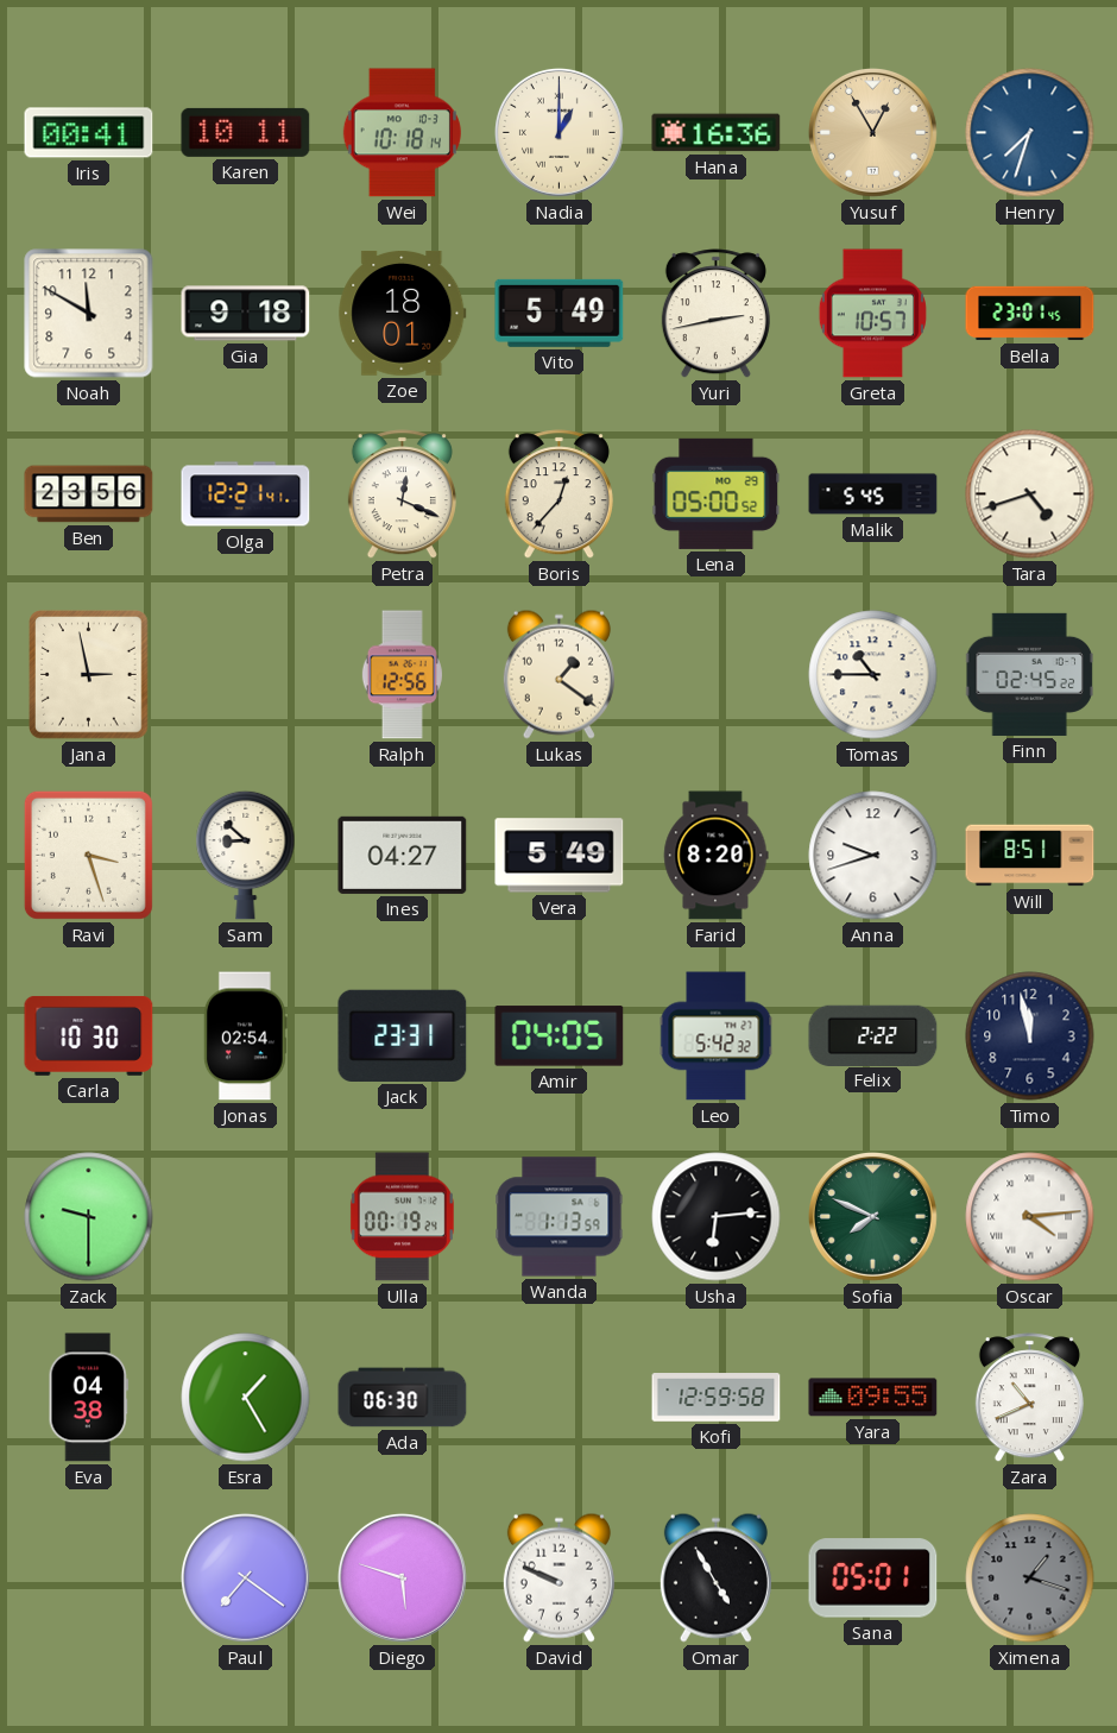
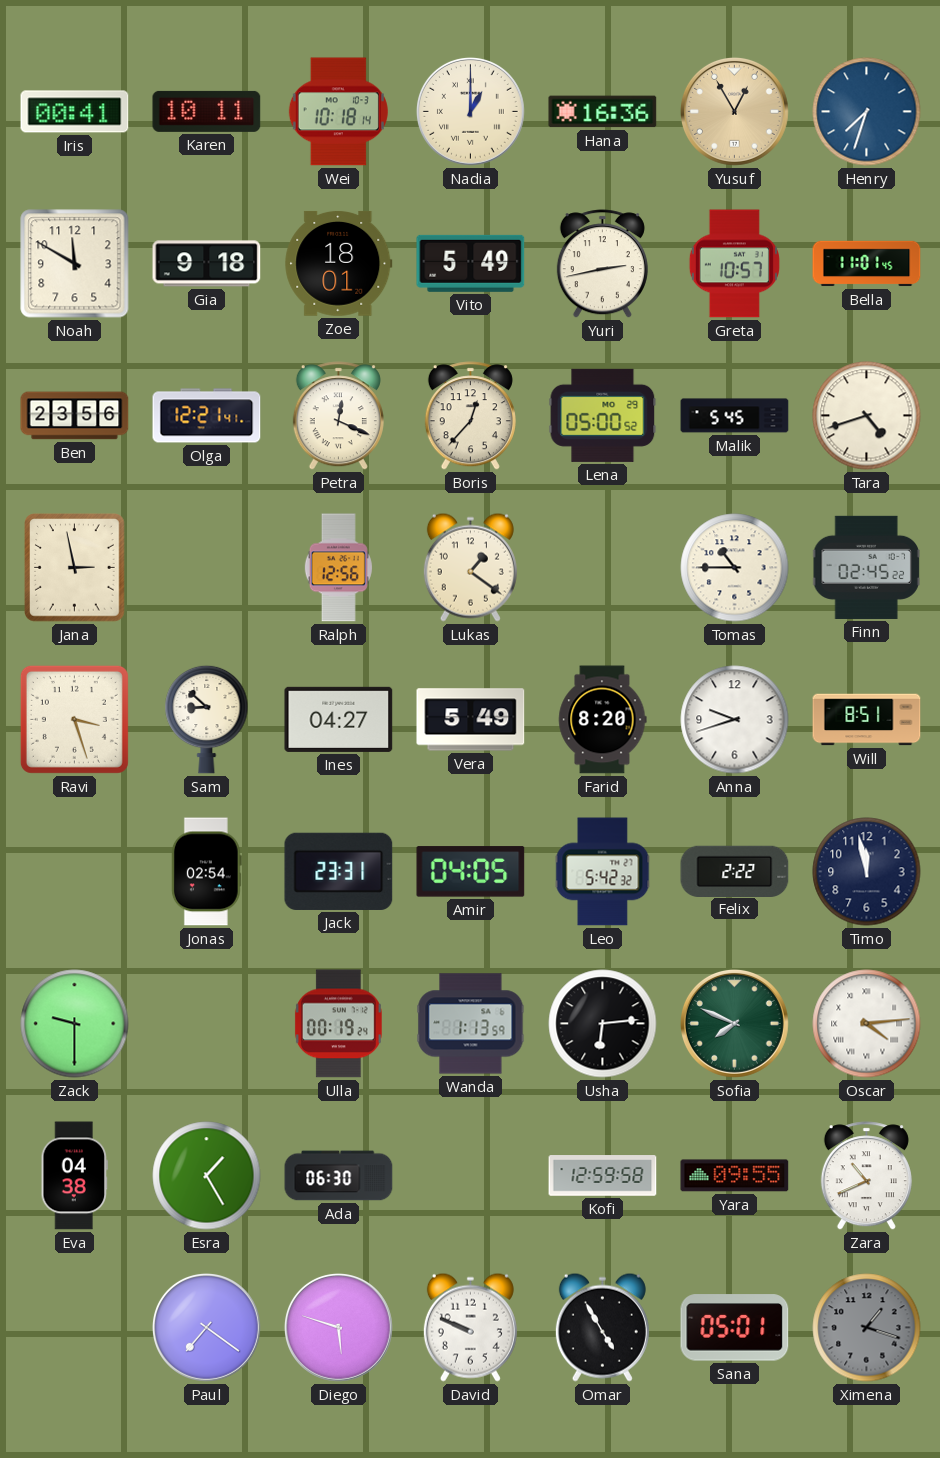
Bella: 23:01 -> 11:01
Carla: 10:30 -> none
